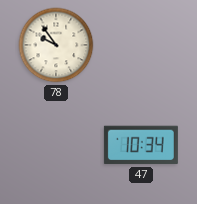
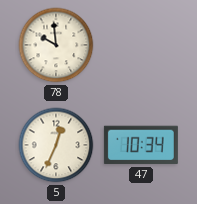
78: 9:54 -> 9:59
5: none -> 12:34
